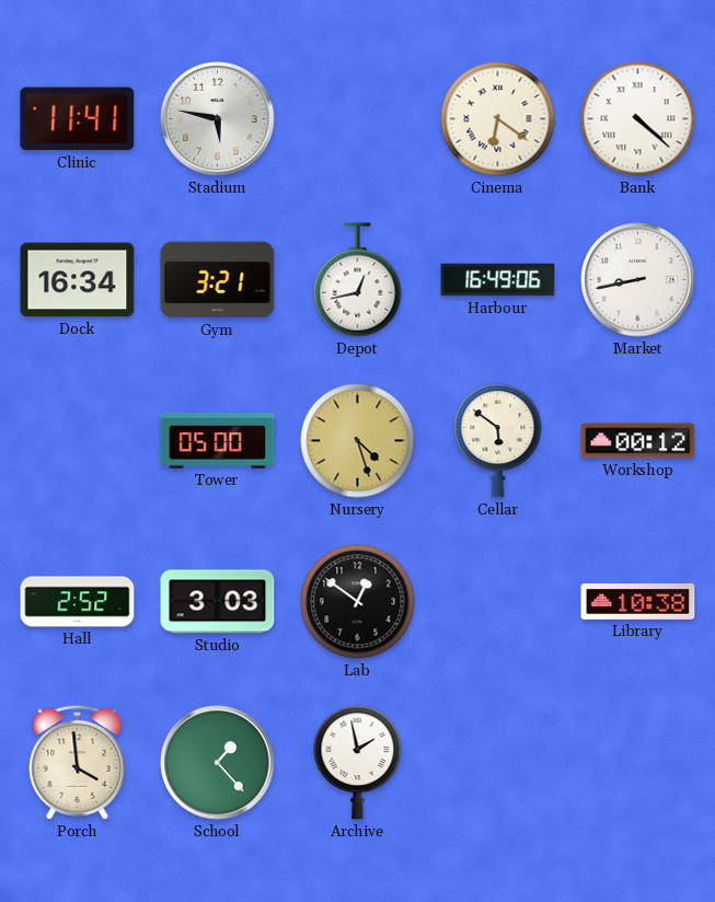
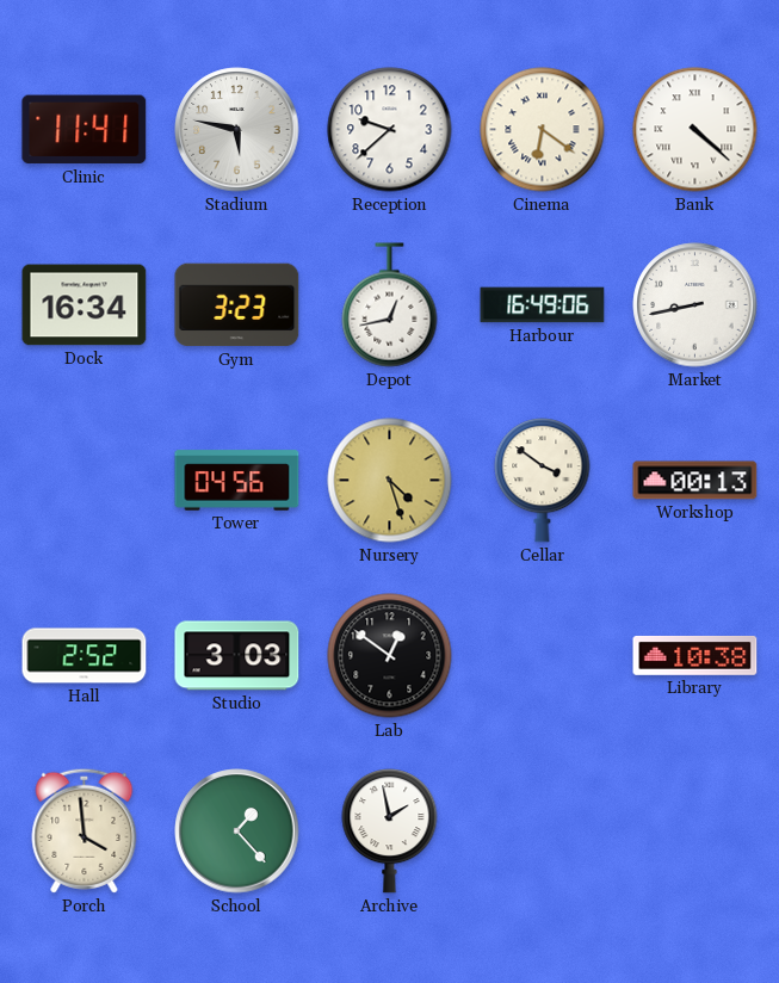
Reception: none -> 9:38
Gym: 3:21 -> 3:23
Tower: 05:00 -> 04:56
Cellar: 5:51 -> 3:51
Workshop: 00:12 -> 00:13
